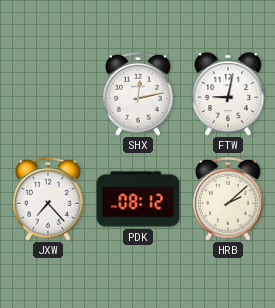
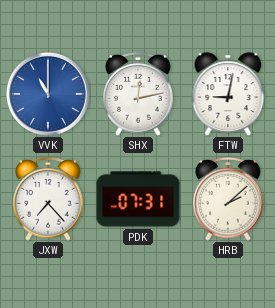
VVK: none -> 11:00
PDK: 08:12 -> 07:31
